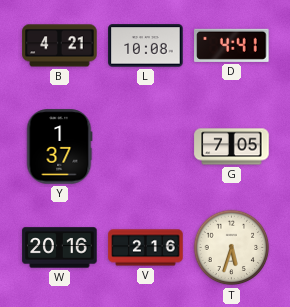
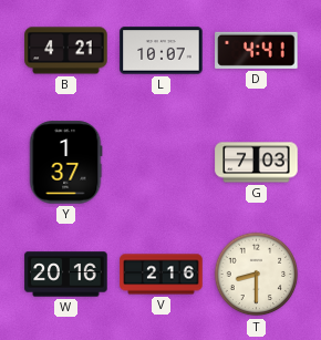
L: 10:08 -> 10:07
G: 7:05 -> 7:03
T: 5:33 -> 8:30
